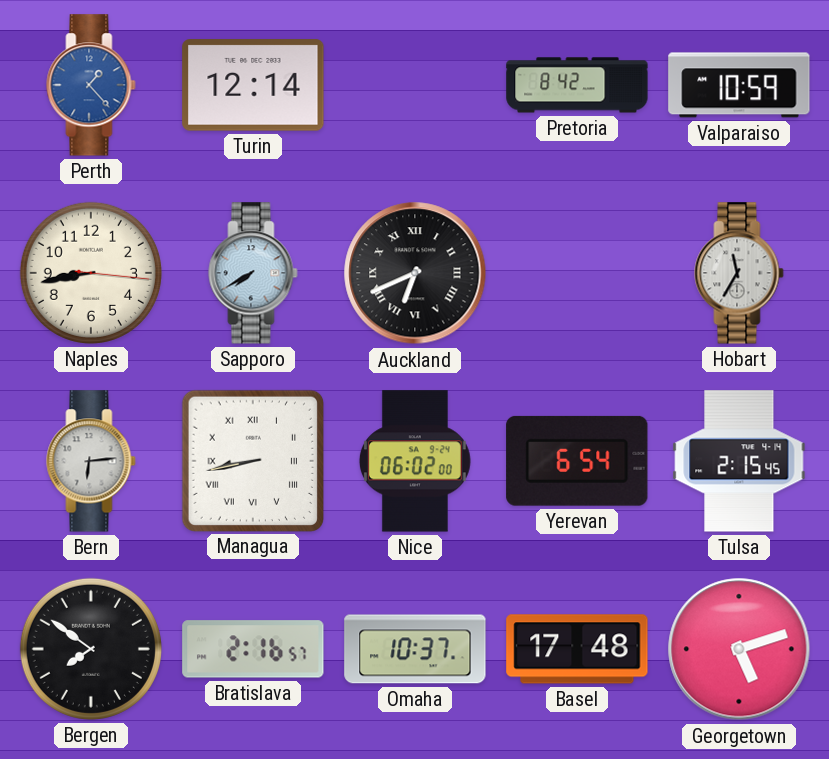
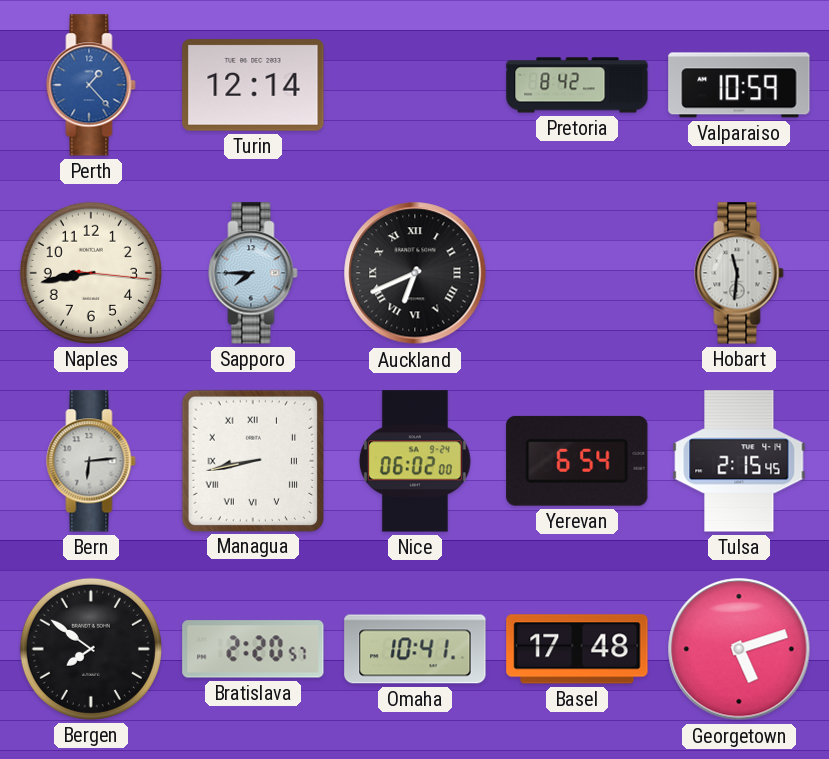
Sapporo: 7:40 -> 7:45
Hobart: 11:35 -> 11:31
Bratislava: 2:16 -> 2:20
Omaha: 10:37 -> 10:41
